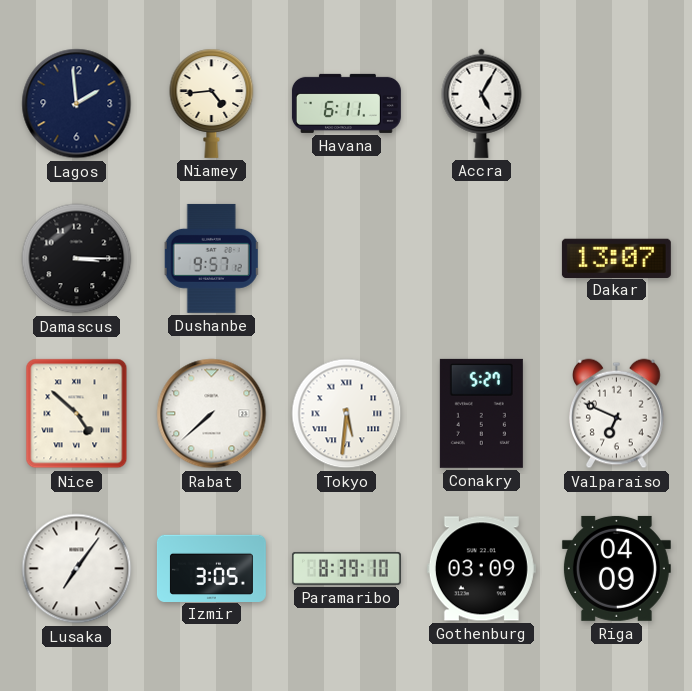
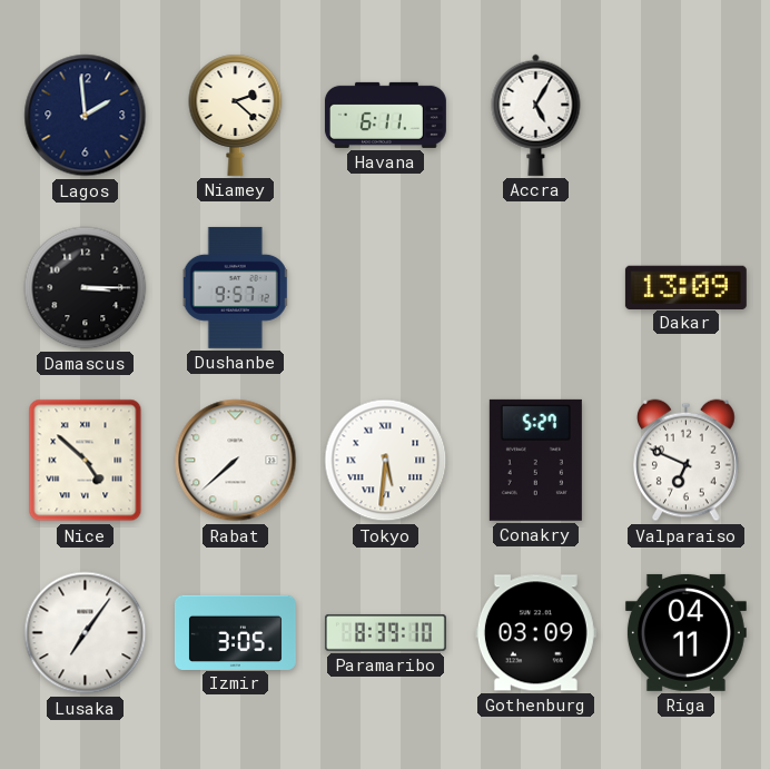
Niamey: 4:44 -> 2:22
Dakar: 13:07 -> 13:09
Riga: 04:09 -> 04:11
